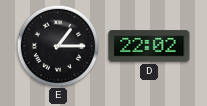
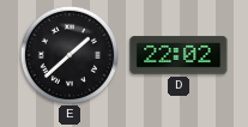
E: 1:15 -> 1:38
